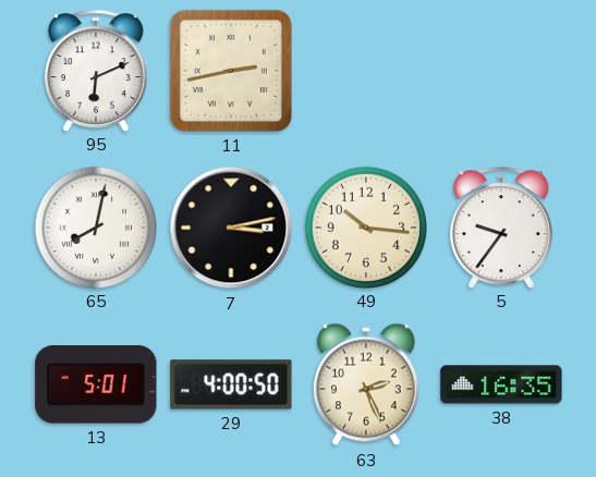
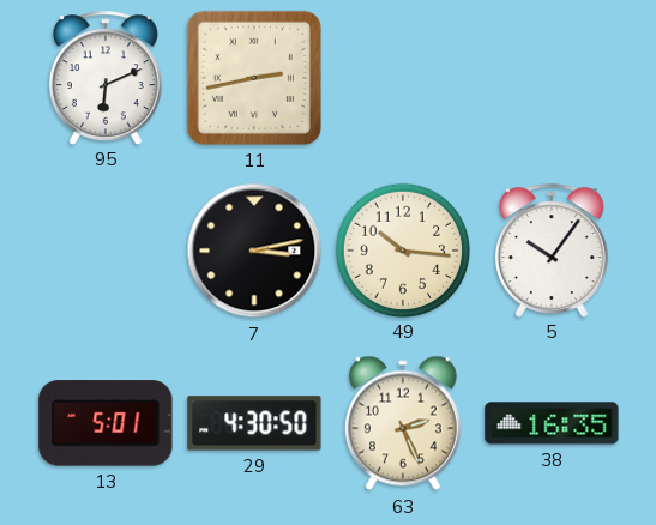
65: 8:02 -> none
5: 9:36 -> 10:06
29: 4:00 -> 4:30
